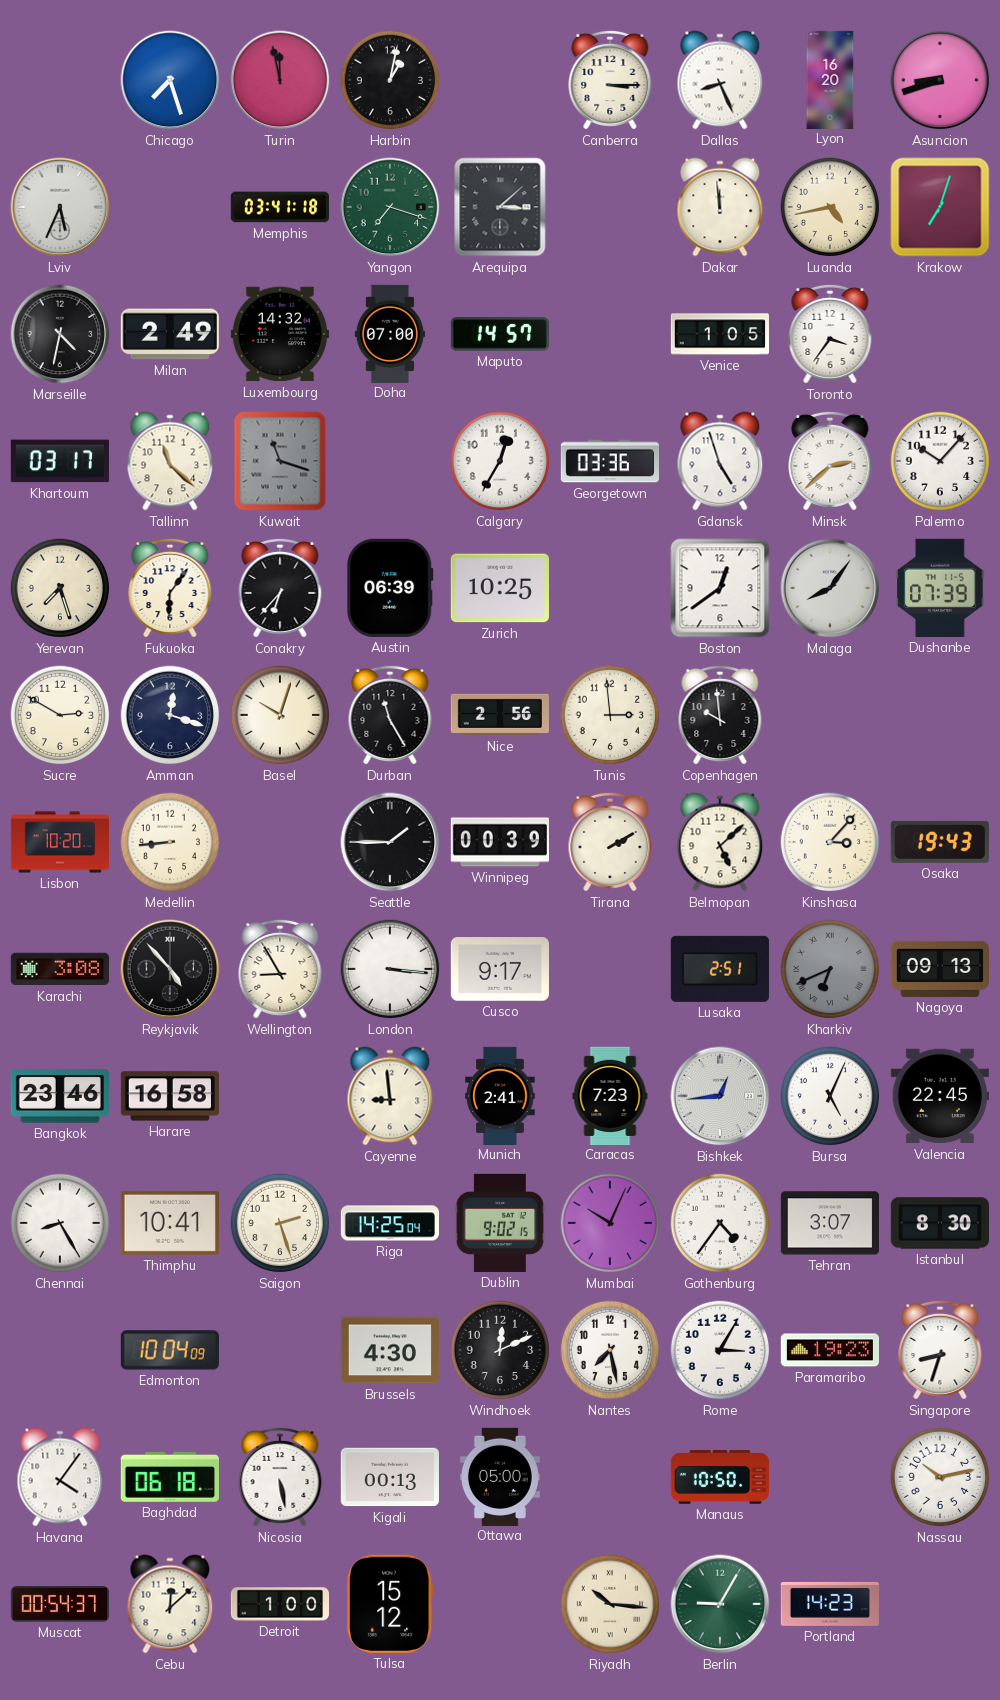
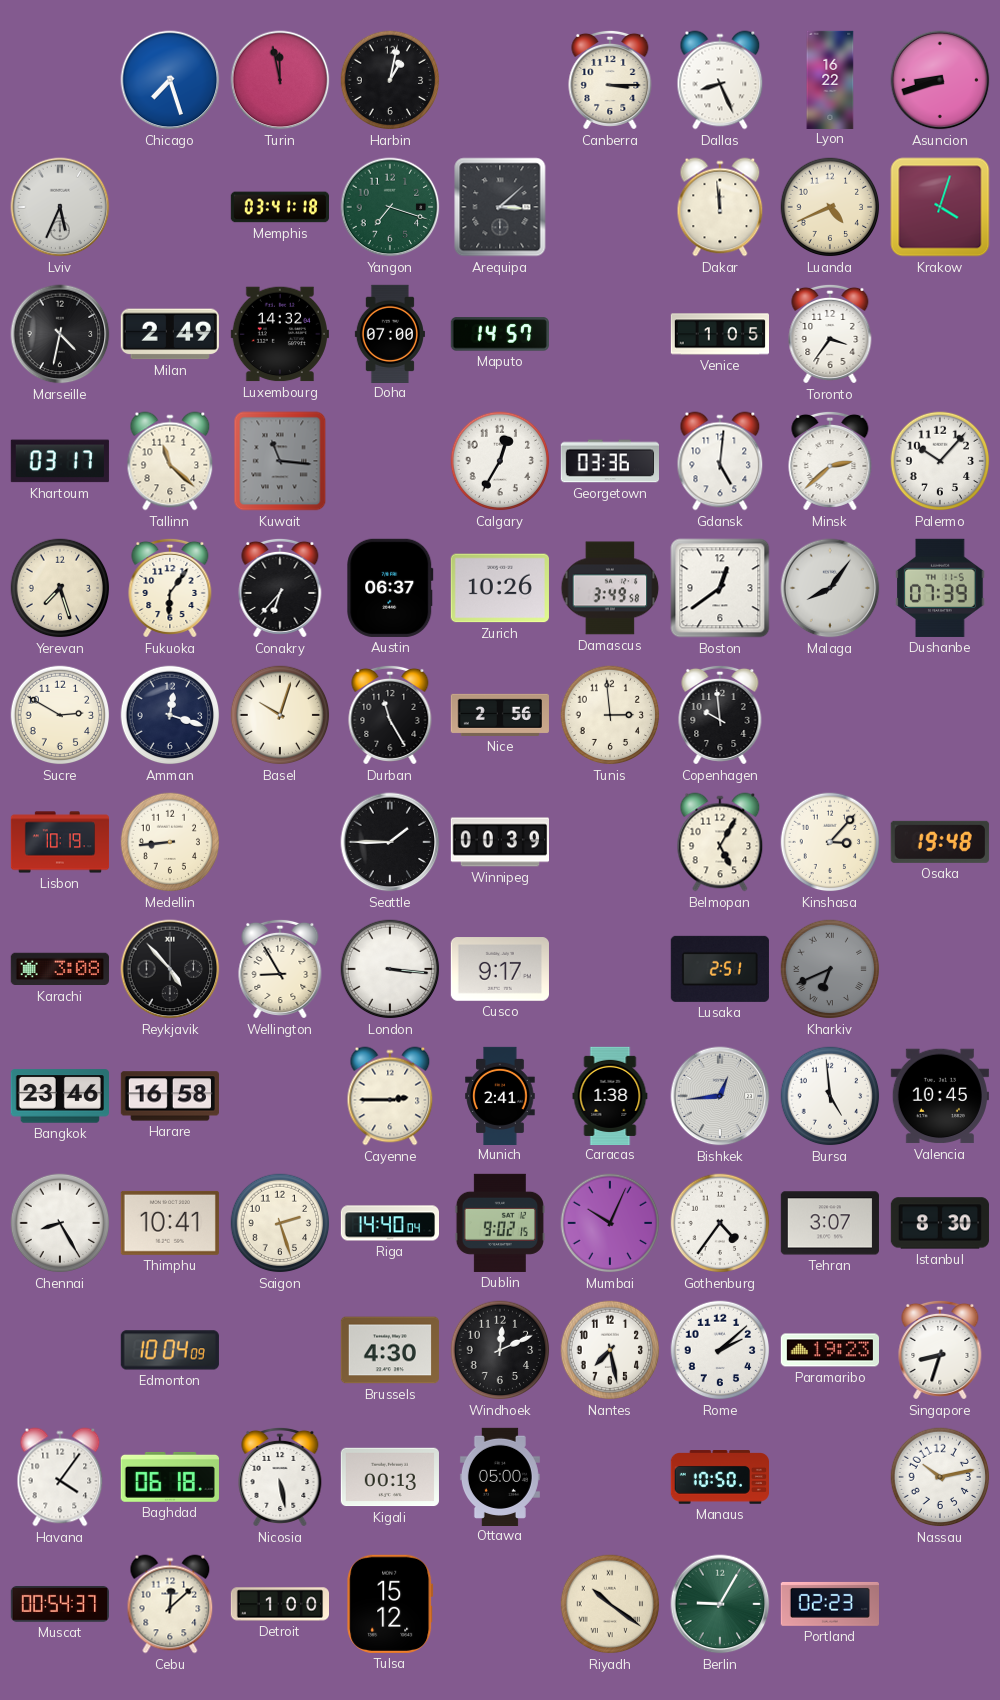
Lyon: 16:20 -> 16:22
Luanda: 4:43 -> 4:41
Krakow: 7:03 -> 4:03
Kuwait: 11:18 -> 11:16
Gdansk: 4:57 -> 5:01
Austin: 06:39 -> 06:37
Zurich: 10:25 -> 10:26
Damascus: none -> 3:49
Lisbon: 10:20 -> 10:19
Tirana: 2:10 -> none
Belmopan: 5:08 -> 5:05
Osaka: 19:43 -> 19:48
Nagoya: 09:13 -> none
Cayenne: 8:59 -> 2:45
Caracas: 7:23 -> 1:38
Bursa: 5:04 -> 4:59
Valencia: 22:45 -> 10:45
Riga: 14:25 -> 14:40
Rome: 3:05 -> 2:08
Riyadh: 10:16 -> 10:21
Portland: 14:23 -> 02:23
